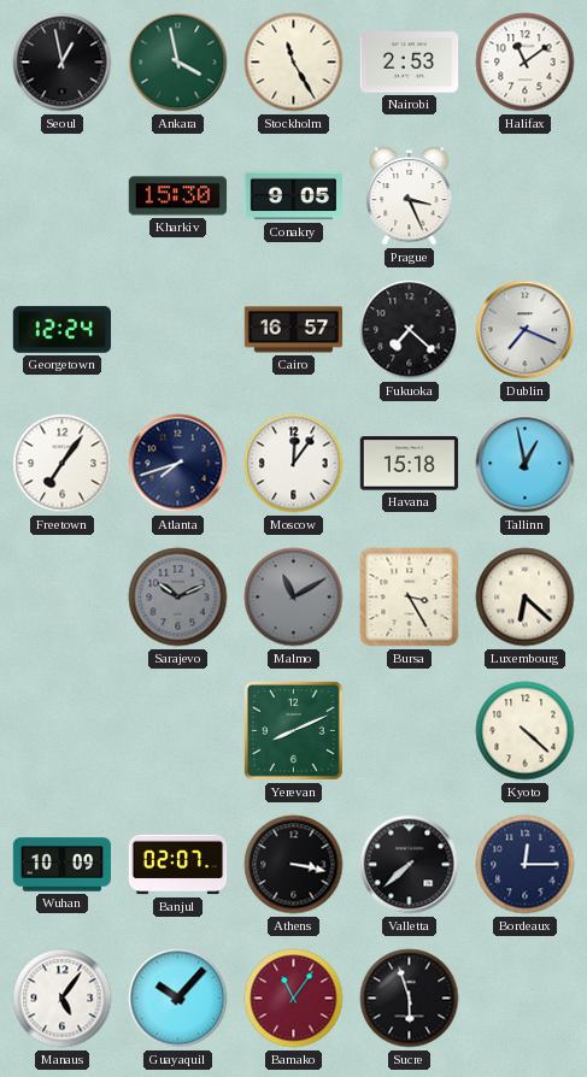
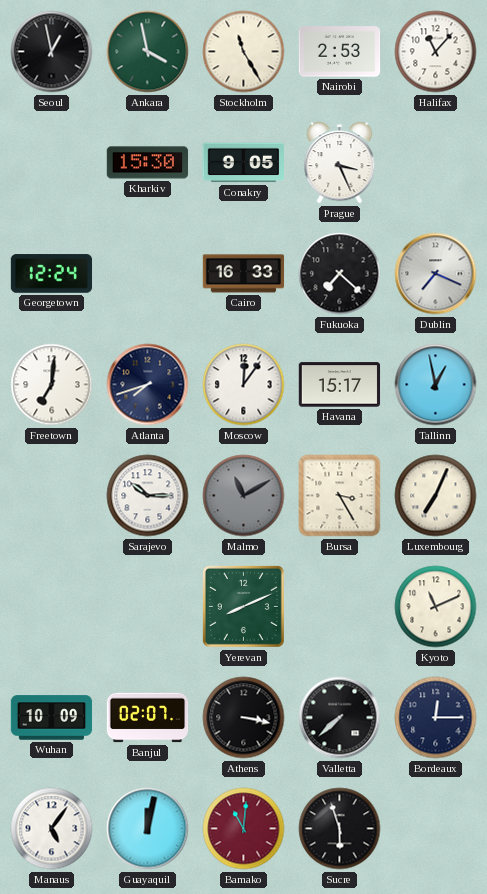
Halifax: 11:09 -> 11:07
Cairo: 16:57 -> 16:33
Freetown: 7:06 -> 7:01
Havana: 15:18 -> 15:17
Sarajevo: 10:11 -> 10:15
Sarajevo dial: grey -> white
Luxembourg: 6:22 -> 7:04
Kyoto: 4:22 -> 11:11
Guayaquil: 10:07 -> 12:02
Bamako: 11:06 -> 11:01
